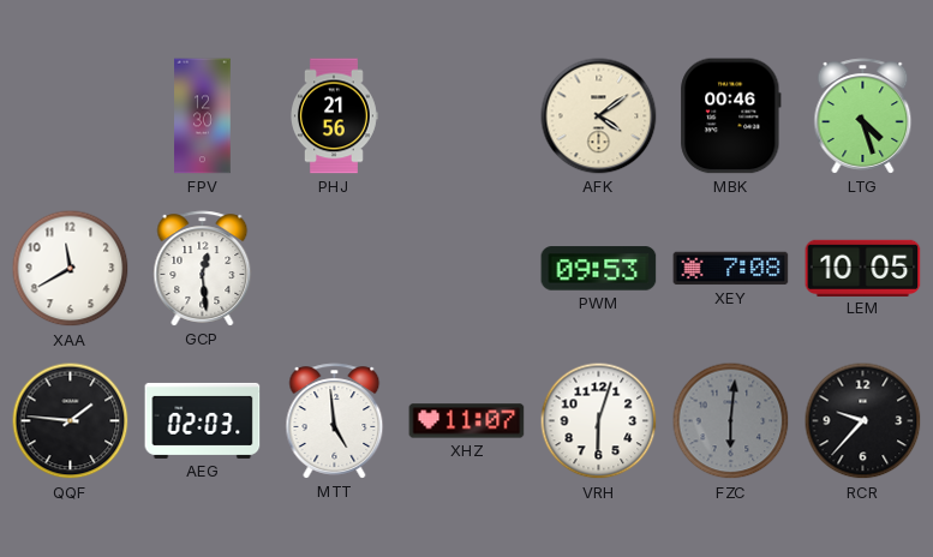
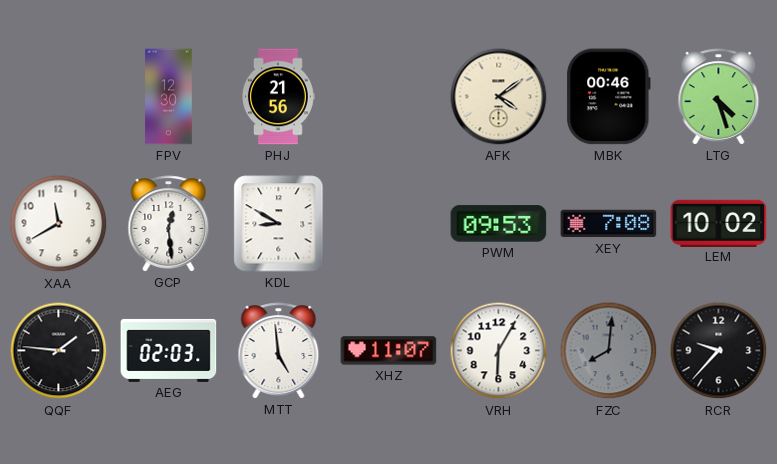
KDL: none -> 8:50
LEM: 10:05 -> 10:02
VRH: 6:03 -> 6:05
FZC: 6:01 -> 8:01
